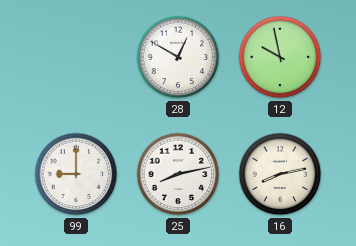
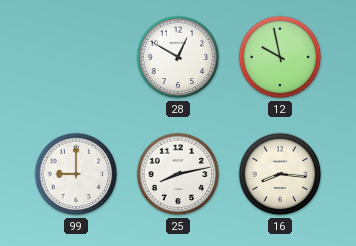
16: 8:13 -> 8:16
